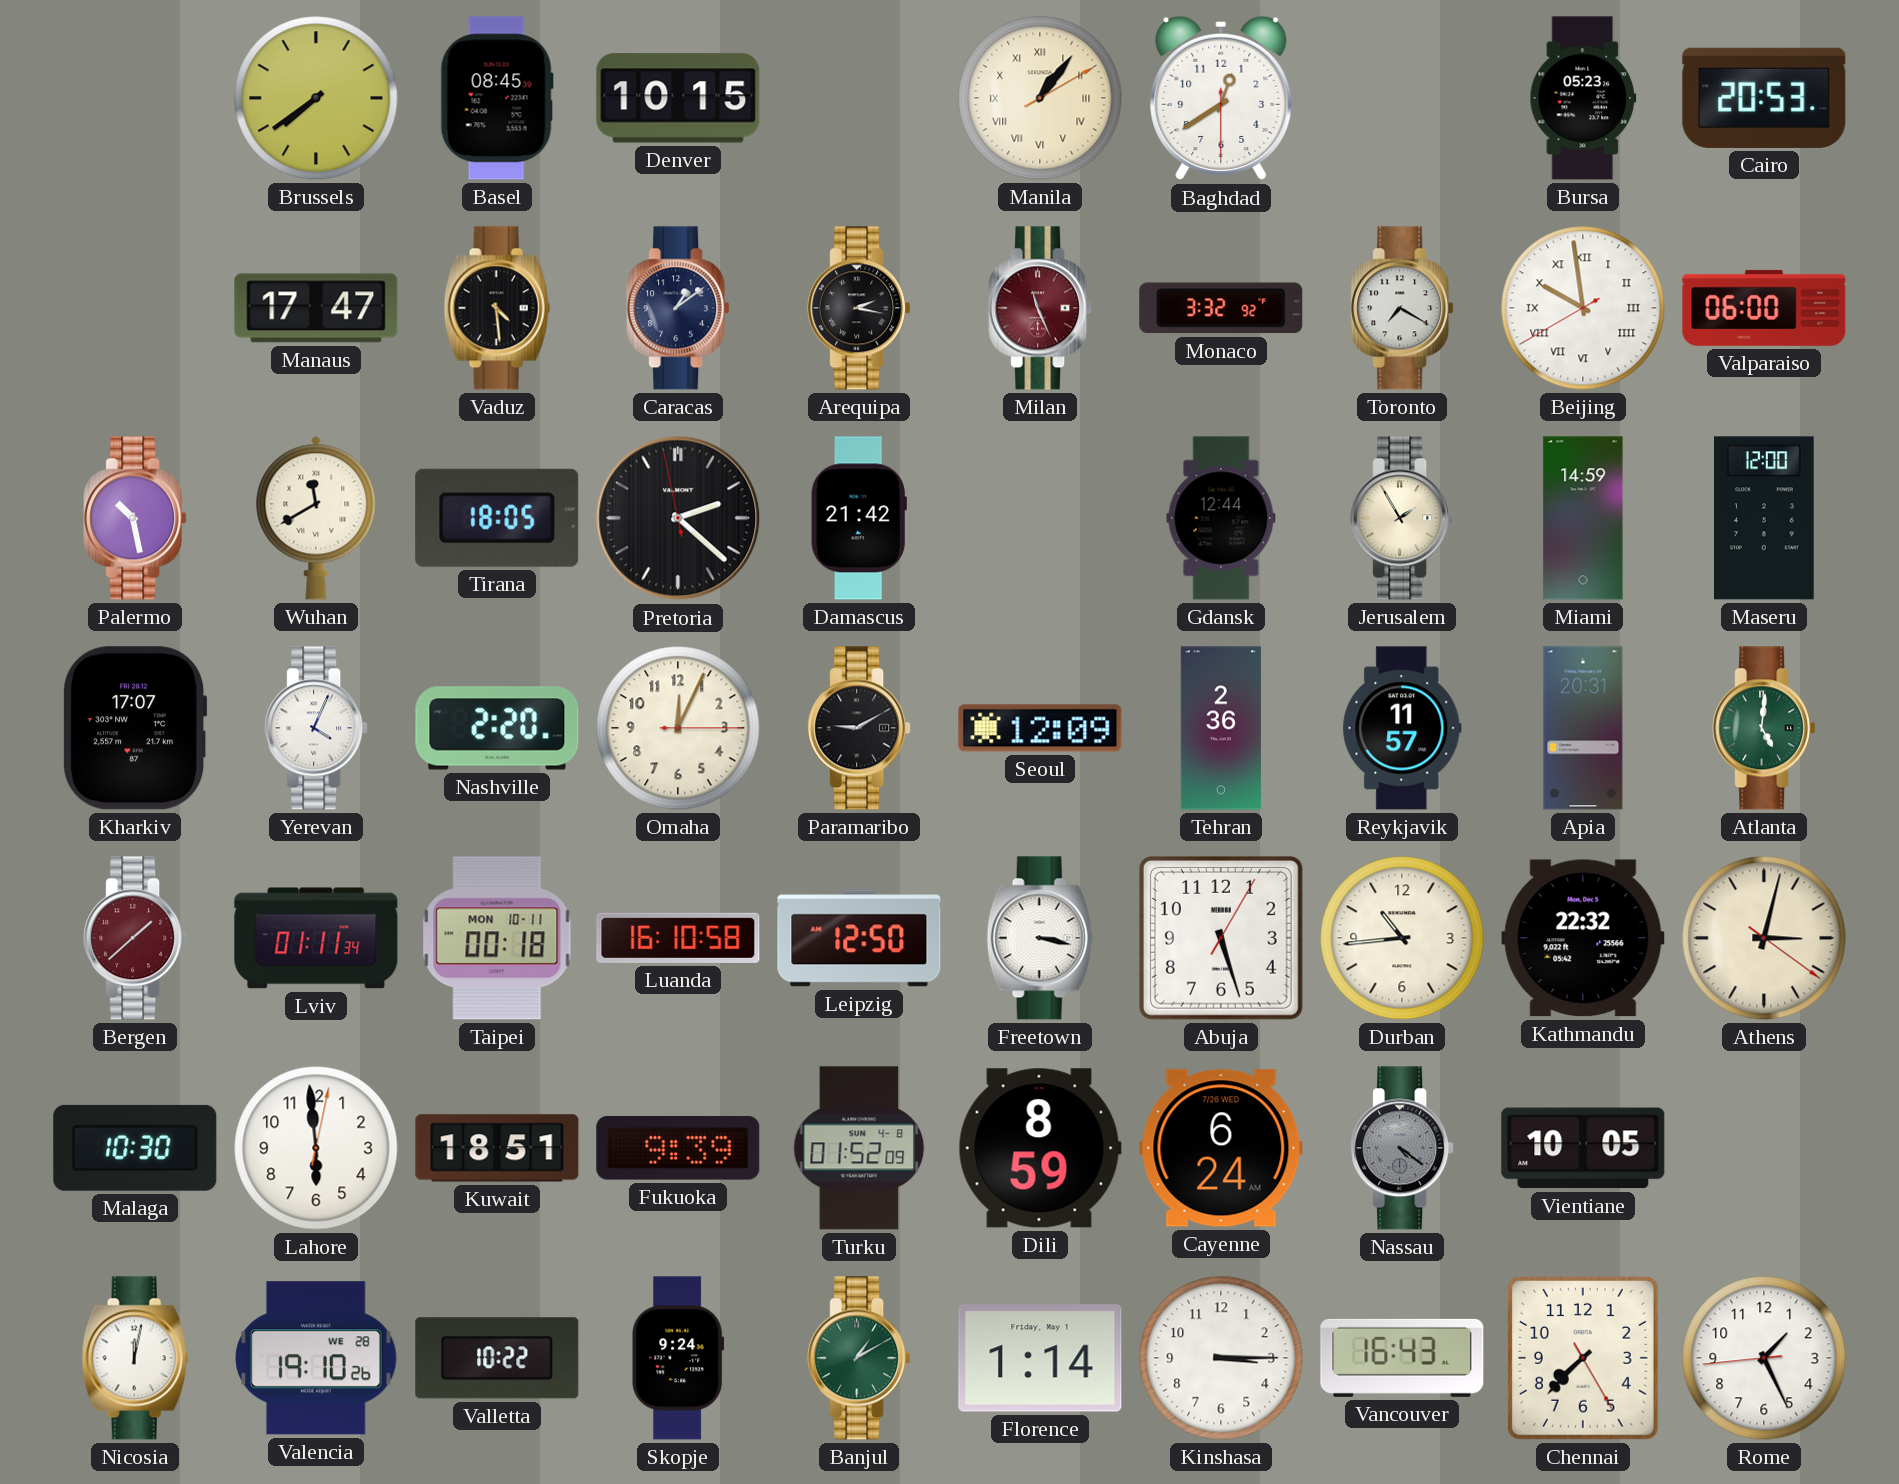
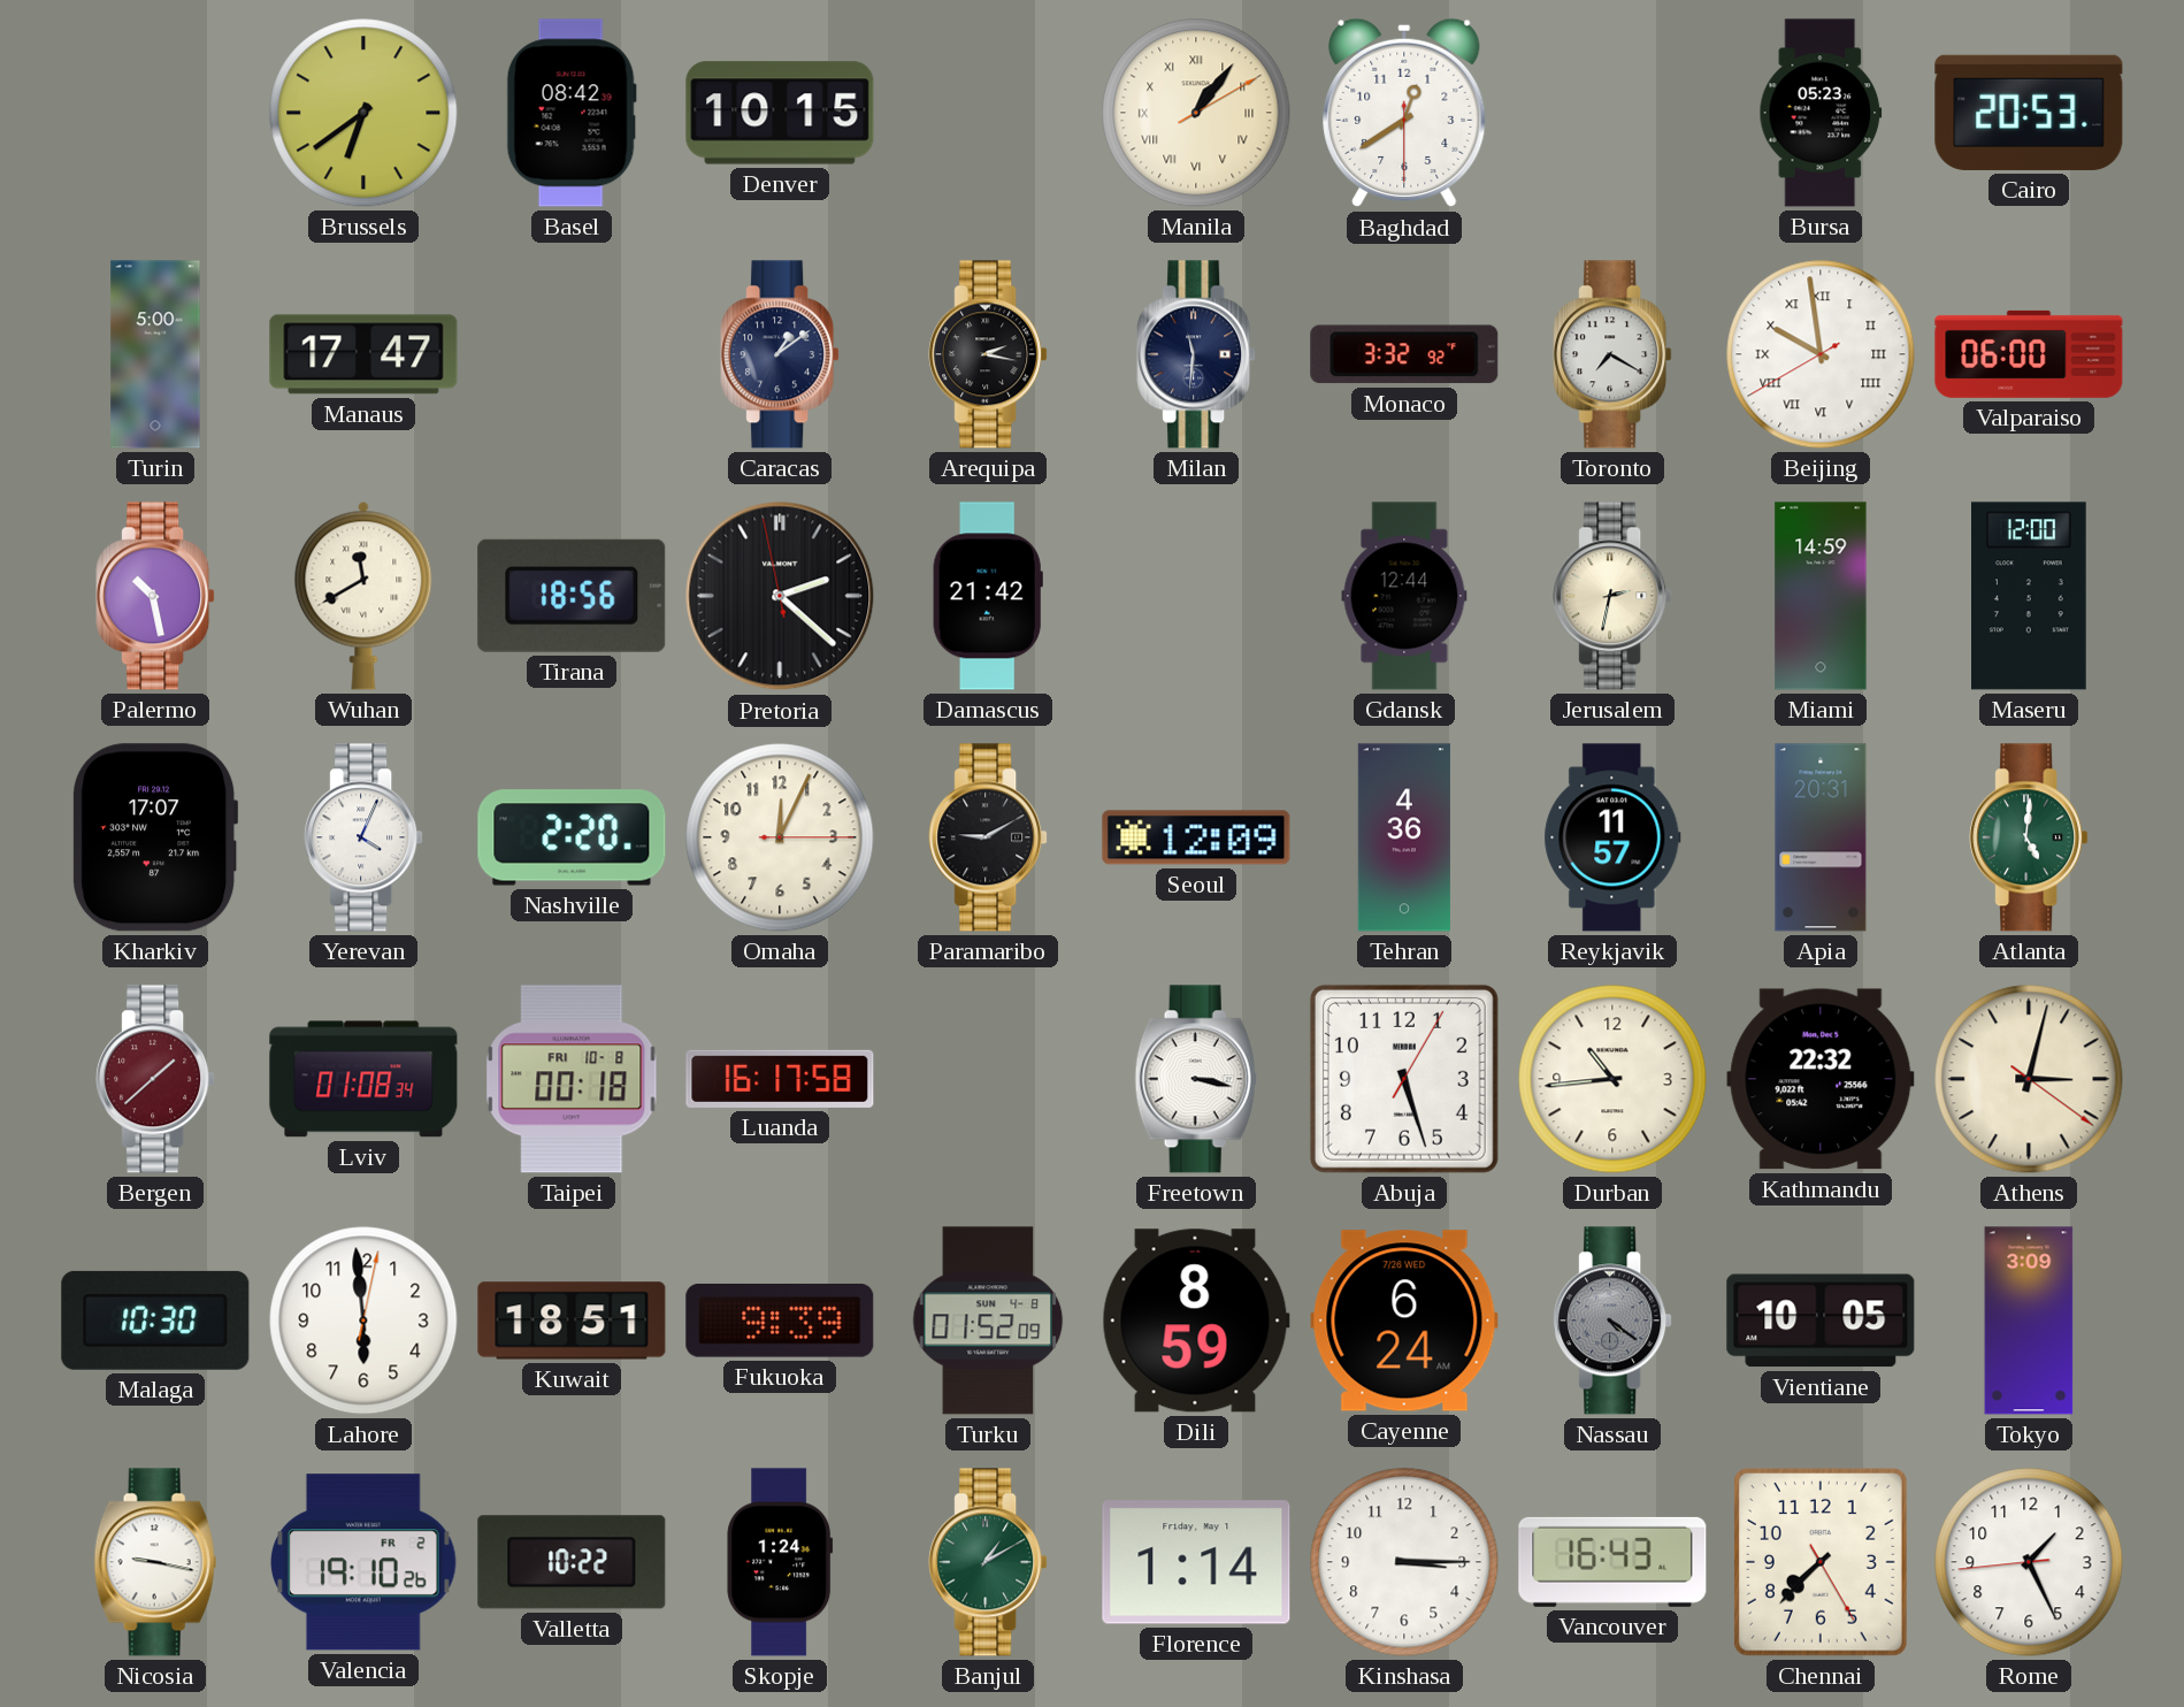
Brussels: 7:39 -> 6:39
Basel: 08:45 -> 08:42
Turin: none -> 5:00
Vaduz: 4:29 -> none
Milan: 11:26 -> 11:31
Milan dial: burgundy -> navy
Tirana: 18:05 -> 18:56
Jerusalem: 1:55 -> 2:32
Tehran: 2:36 -> 4:36
Lviv: 01:11 -> 01:08
Taipei date: MON 10-11 -> FRI 10-8
Luanda: 16:10 -> 16:17
Leipzig: 12:50 -> none
Tokyo: none -> 3:09
Nicosia: 12:02 -> 9:17
Valencia date: WE 28 -> FR 2
Skopje: 9:24 -> 1:24
